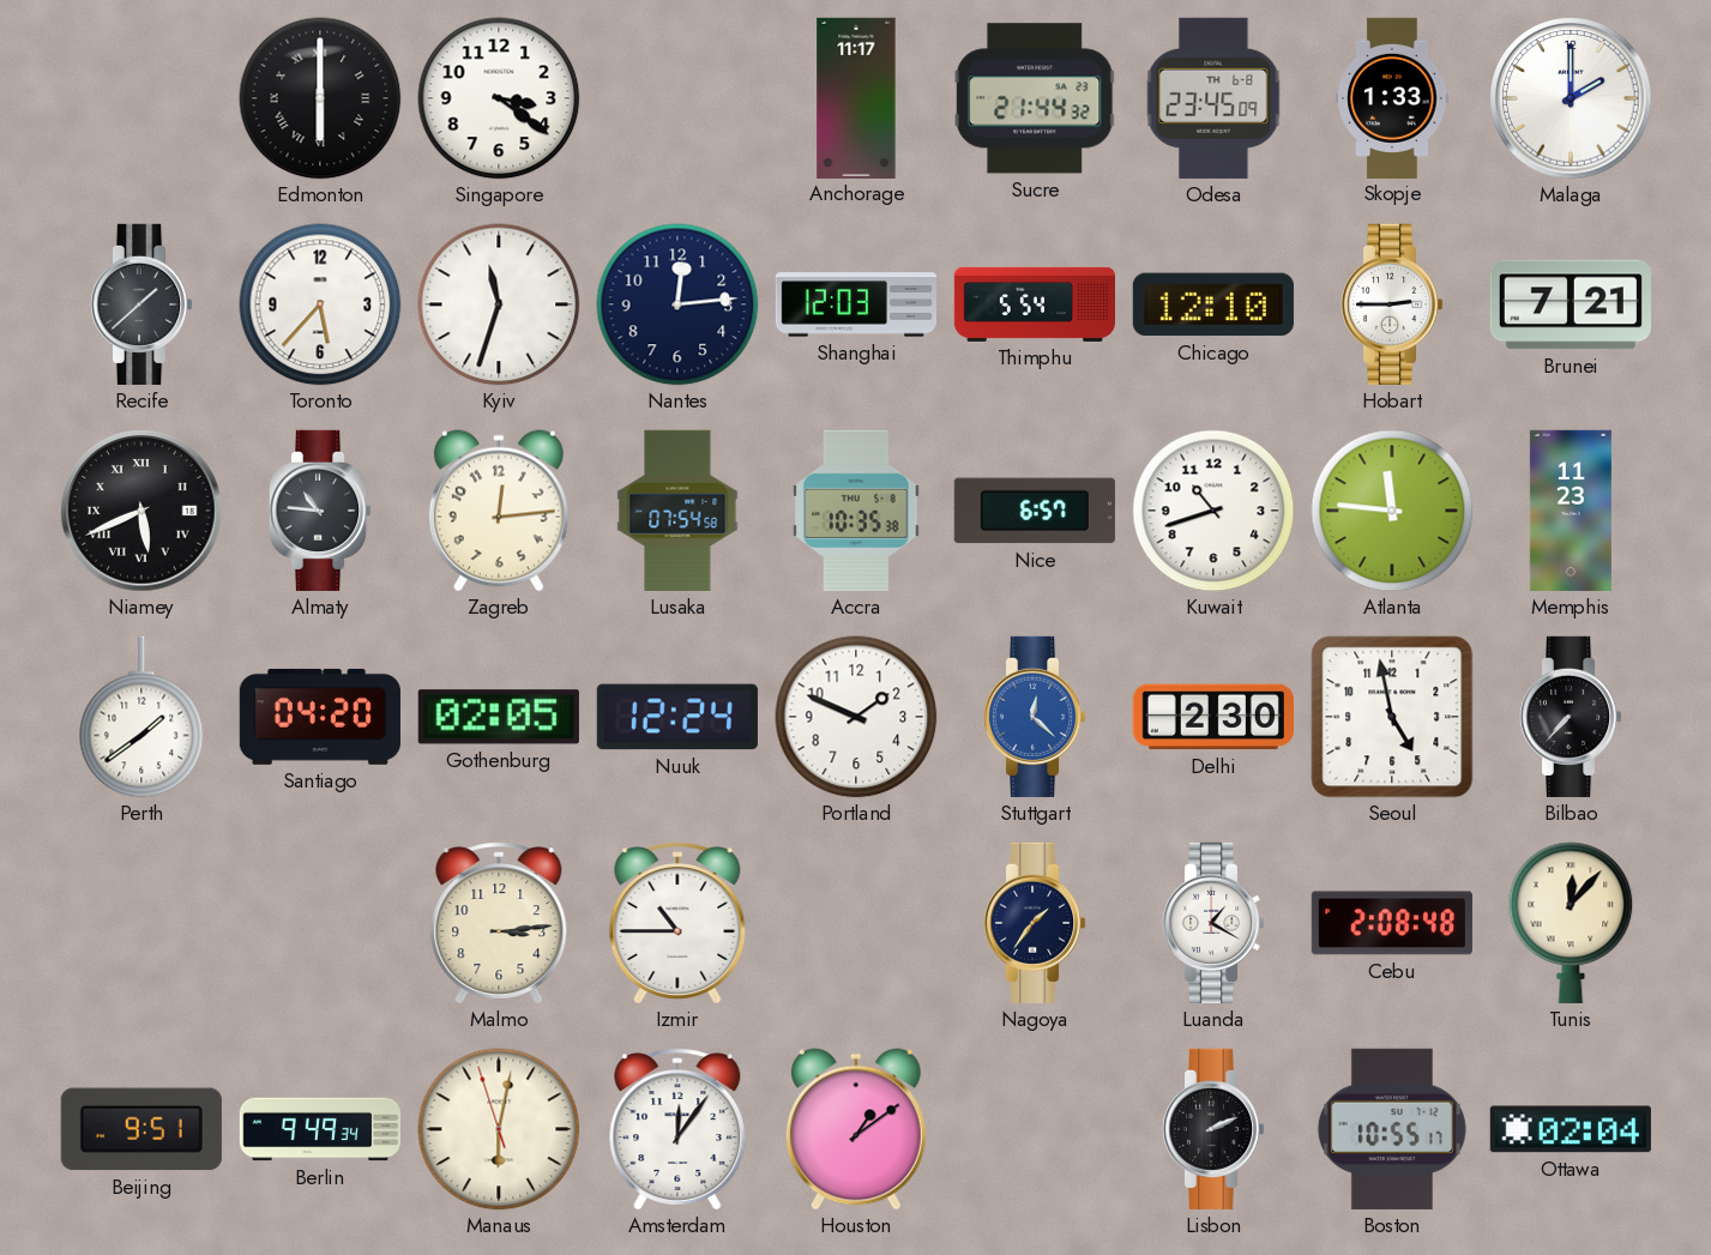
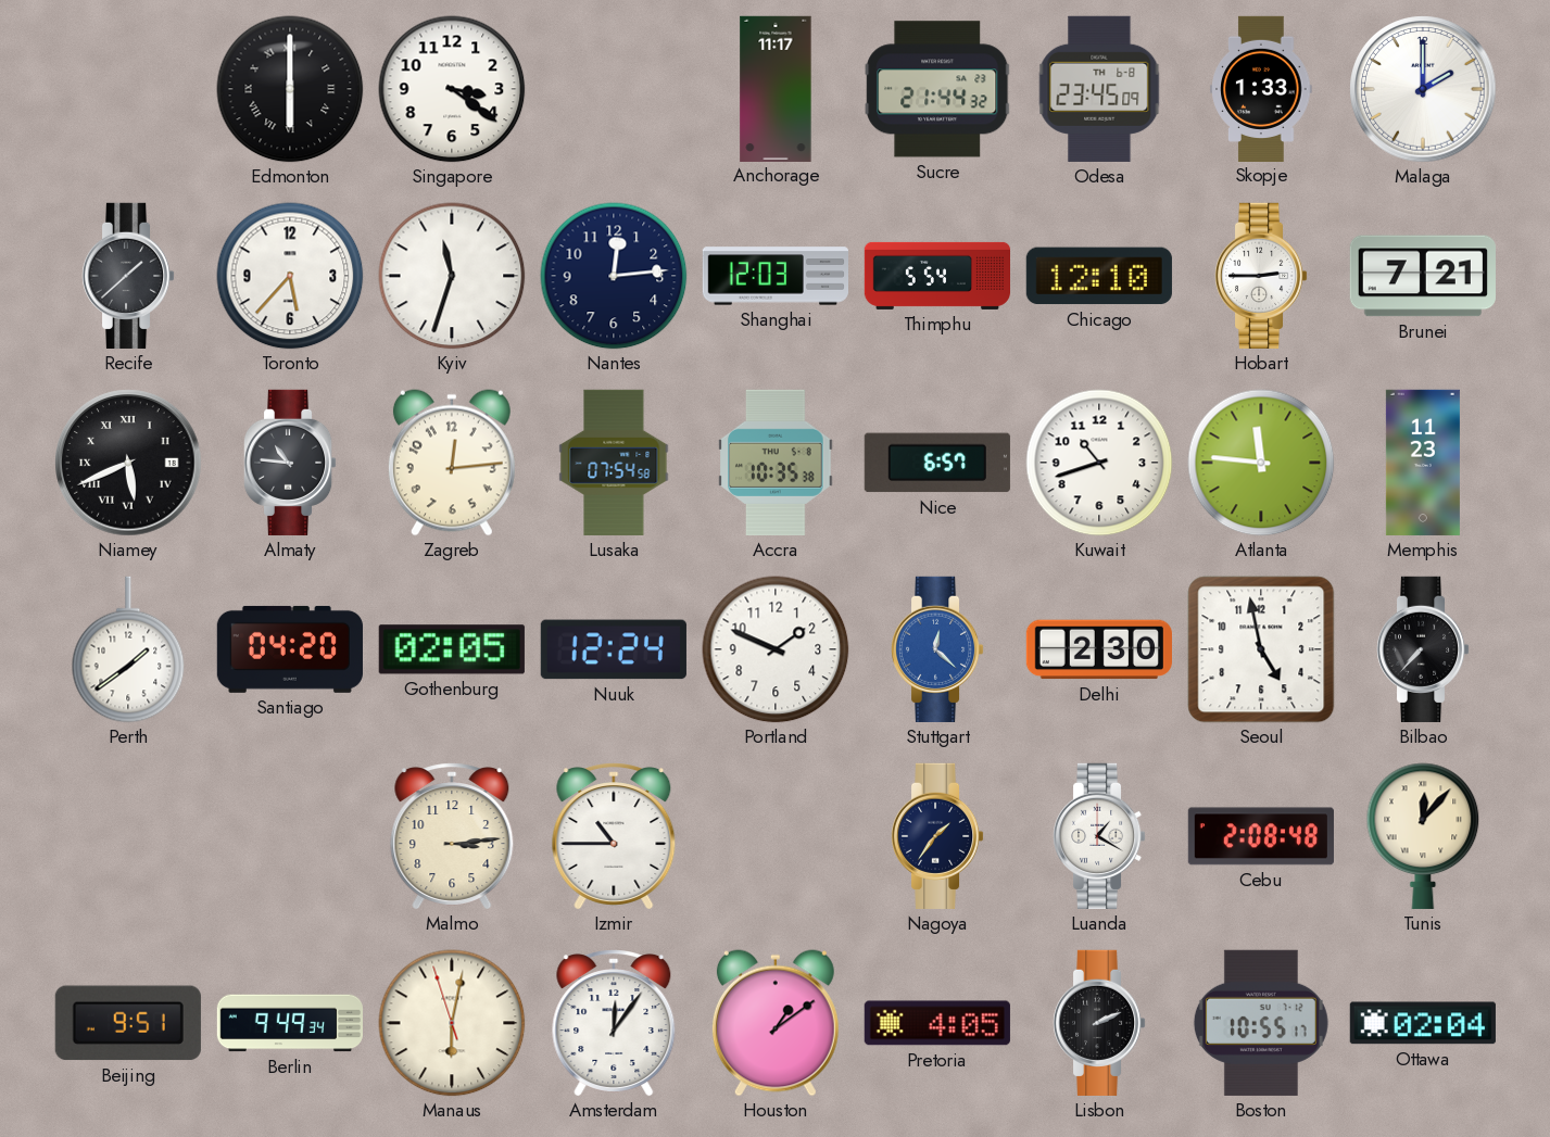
Pretoria: none -> 4:05
